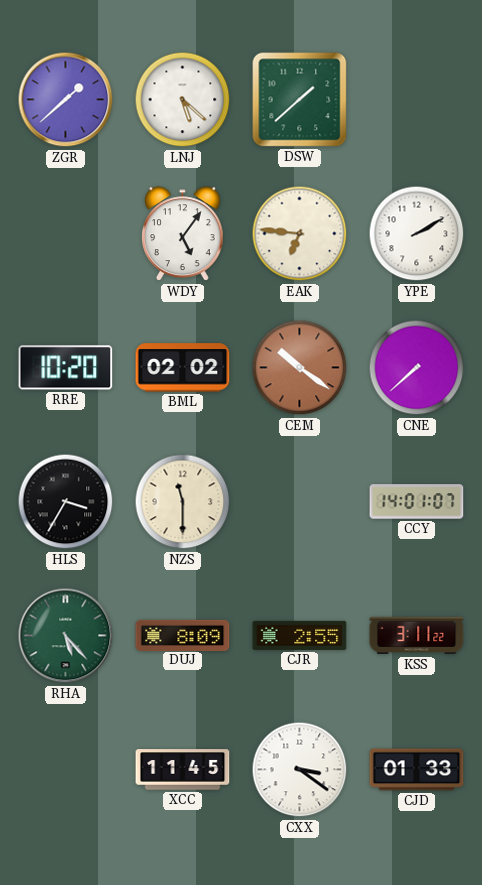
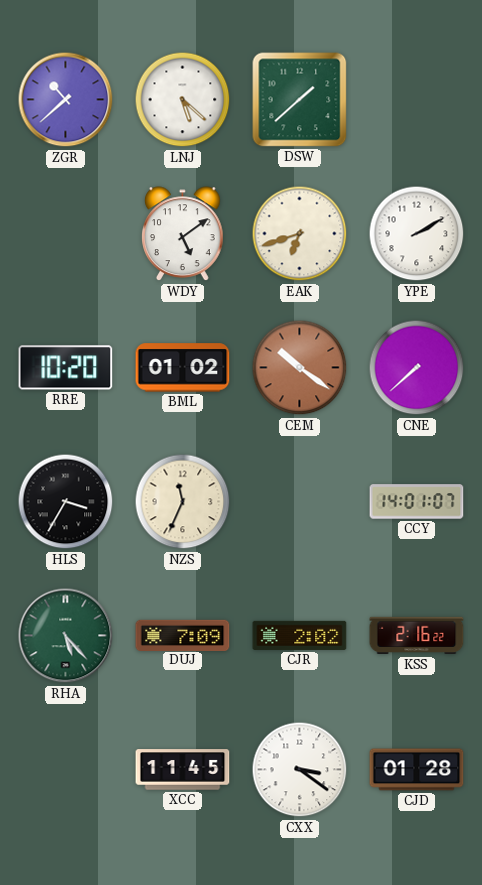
ZGR: 1:38 -> 10:38
WDY: 5:06 -> 5:09
EAK: 6:46 -> 6:42
BML: 02:02 -> 01:02
NZS: 11:30 -> 11:34
DUJ: 8:09 -> 7:09
CJR: 2:55 -> 2:02
KSS: 3:11 -> 2:16
CJD: 01:33 -> 01:28
